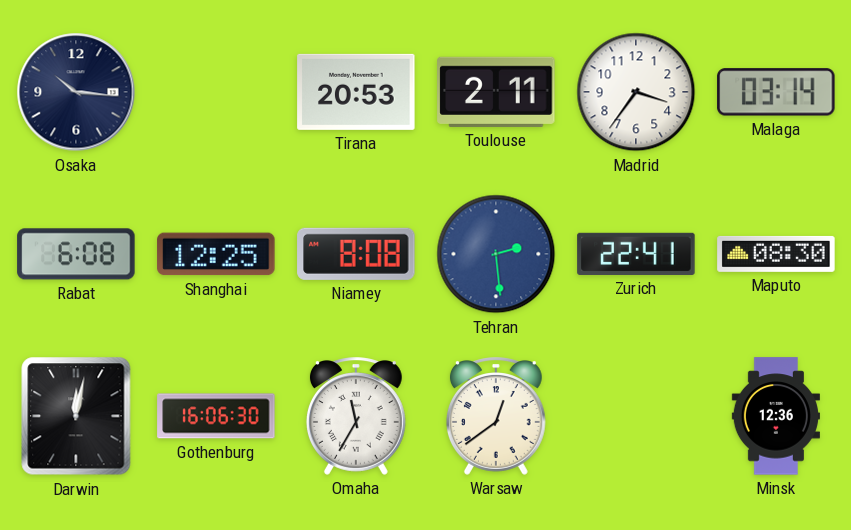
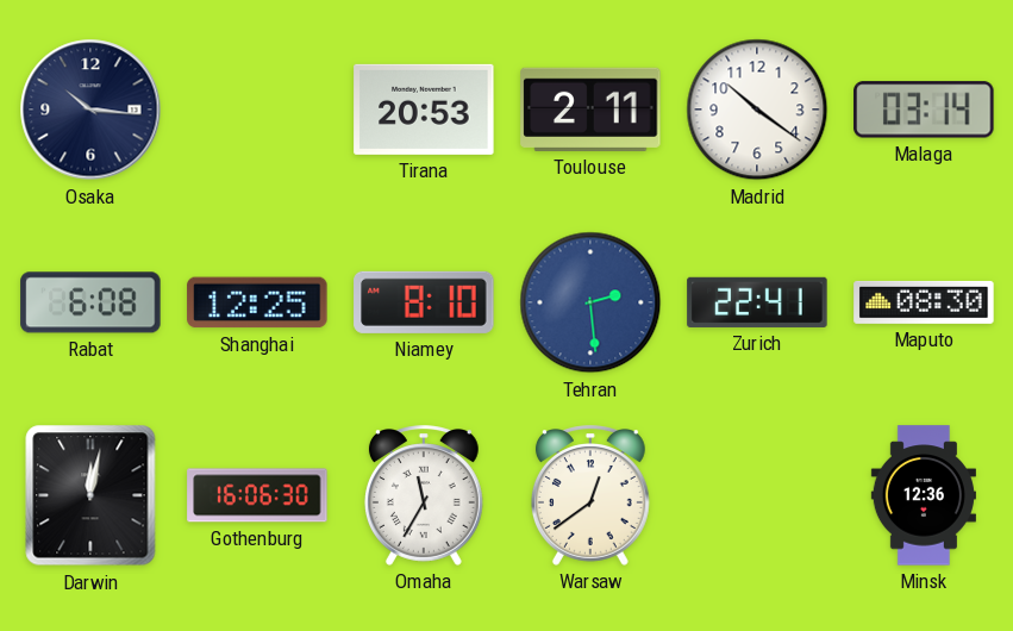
Madrid: 3:36 -> 10:21
Niamey: 8:08 -> 8:10
